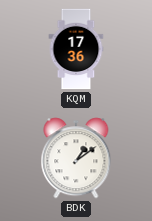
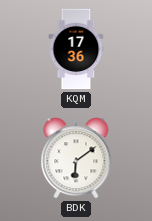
BDK: 1:09 -> 6:09
